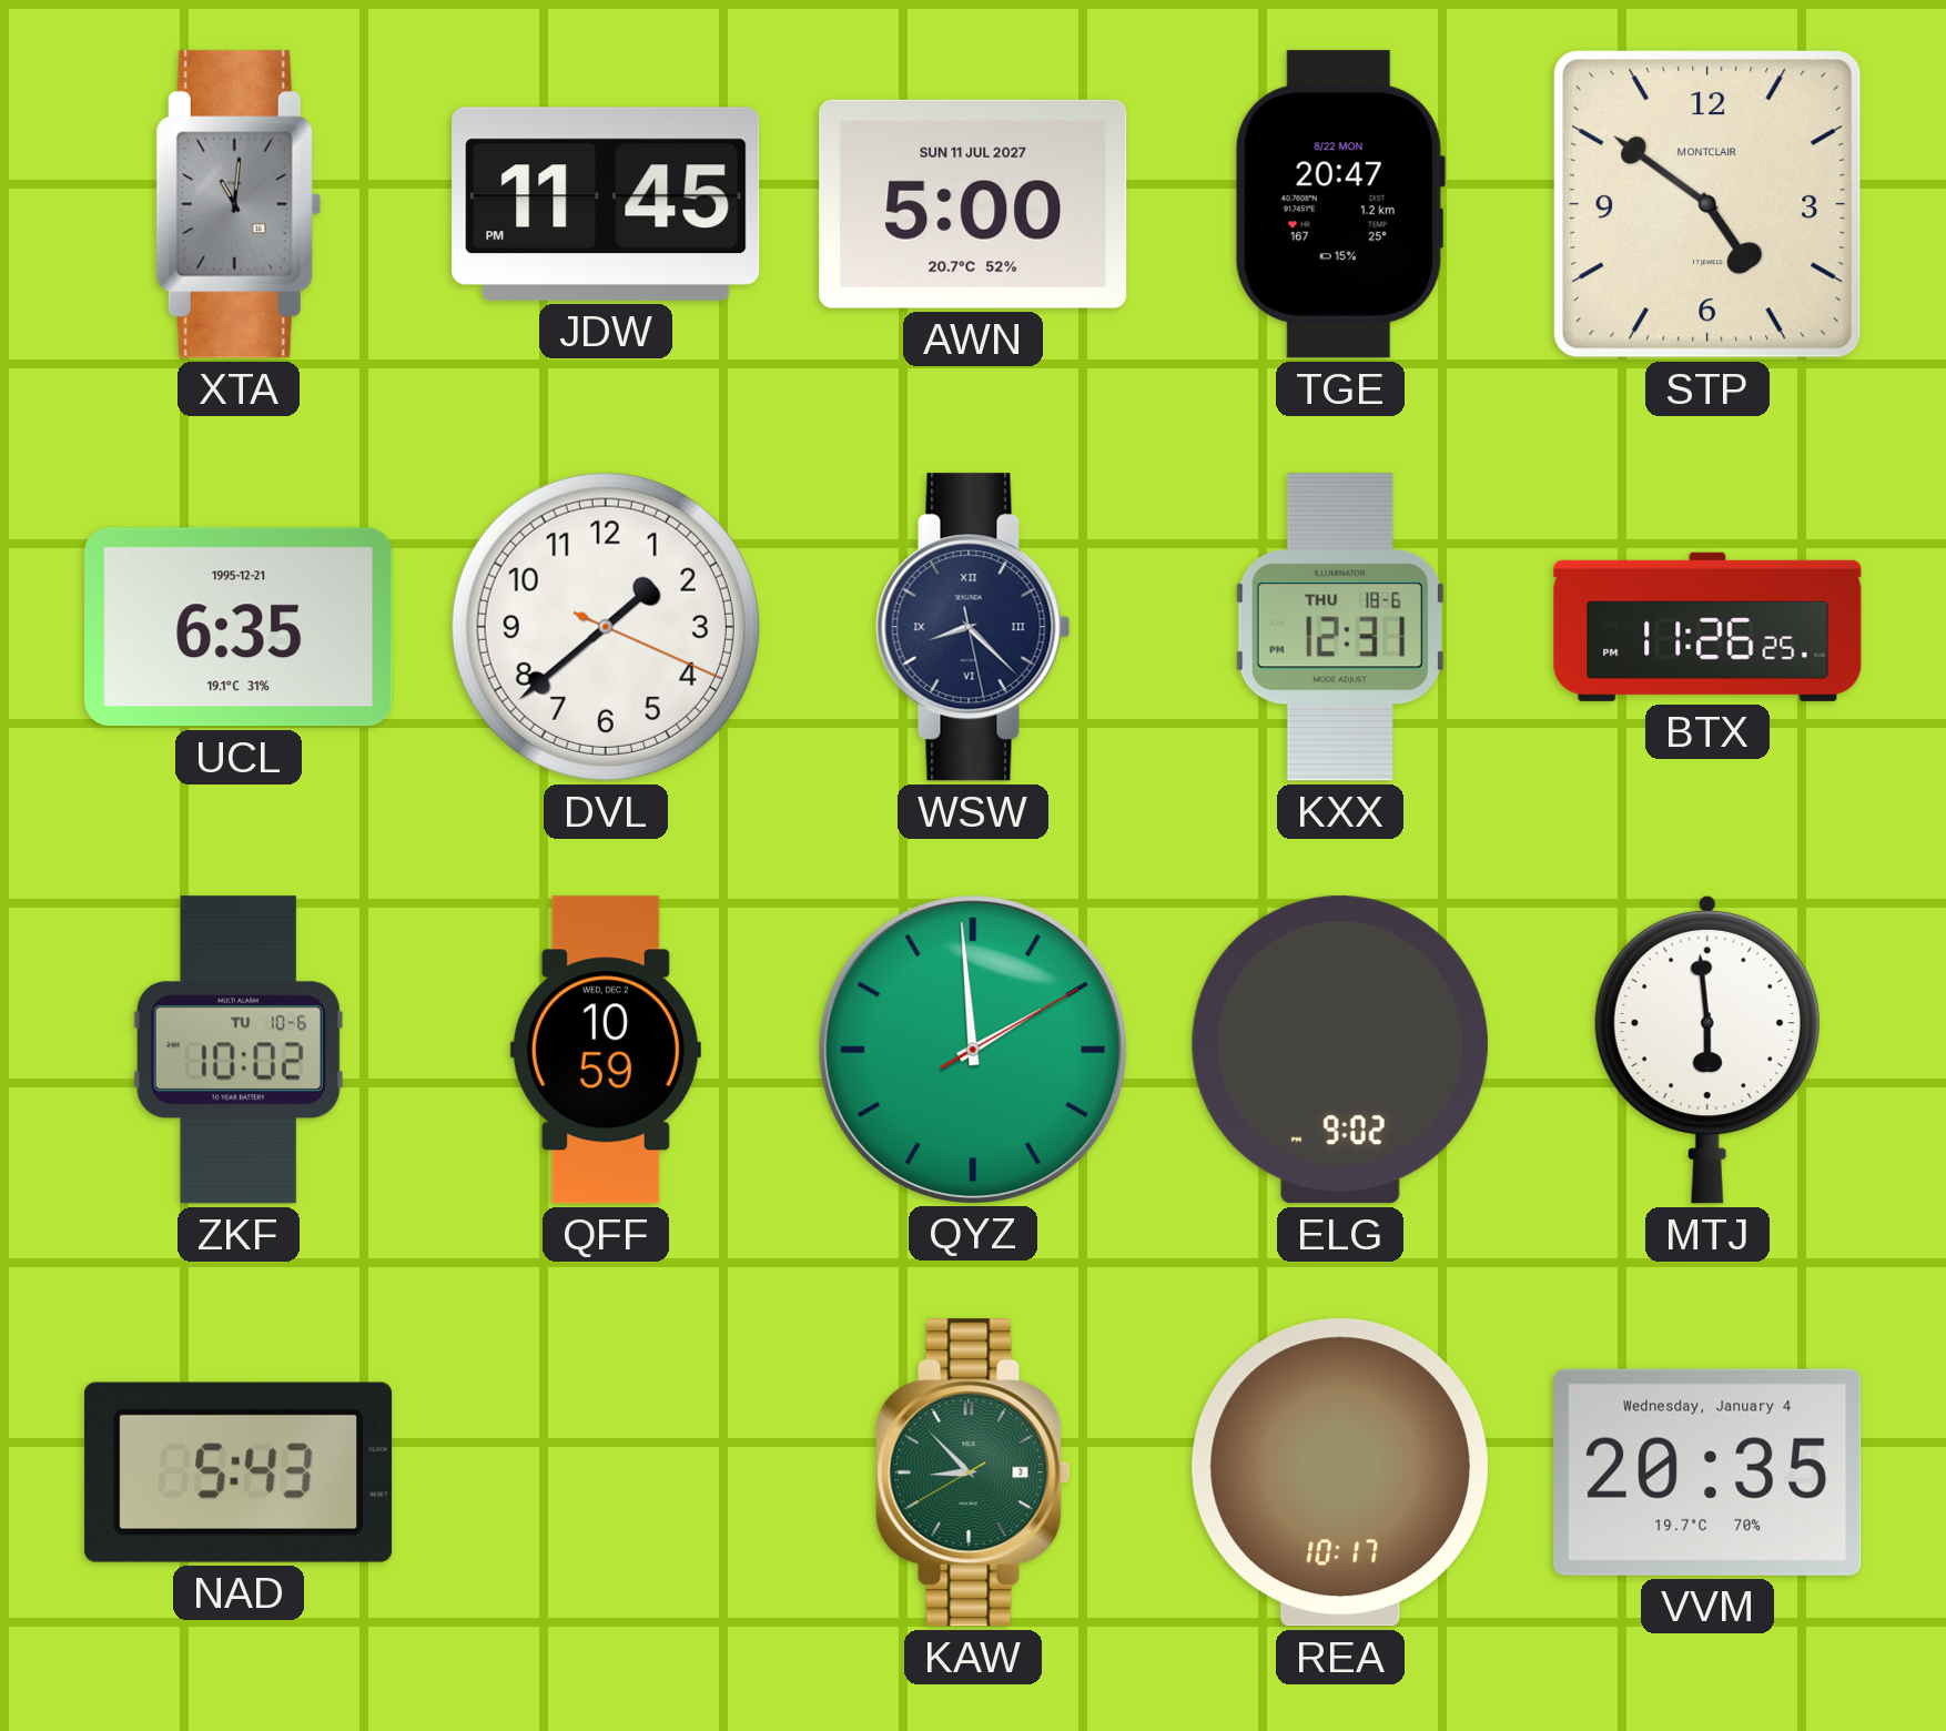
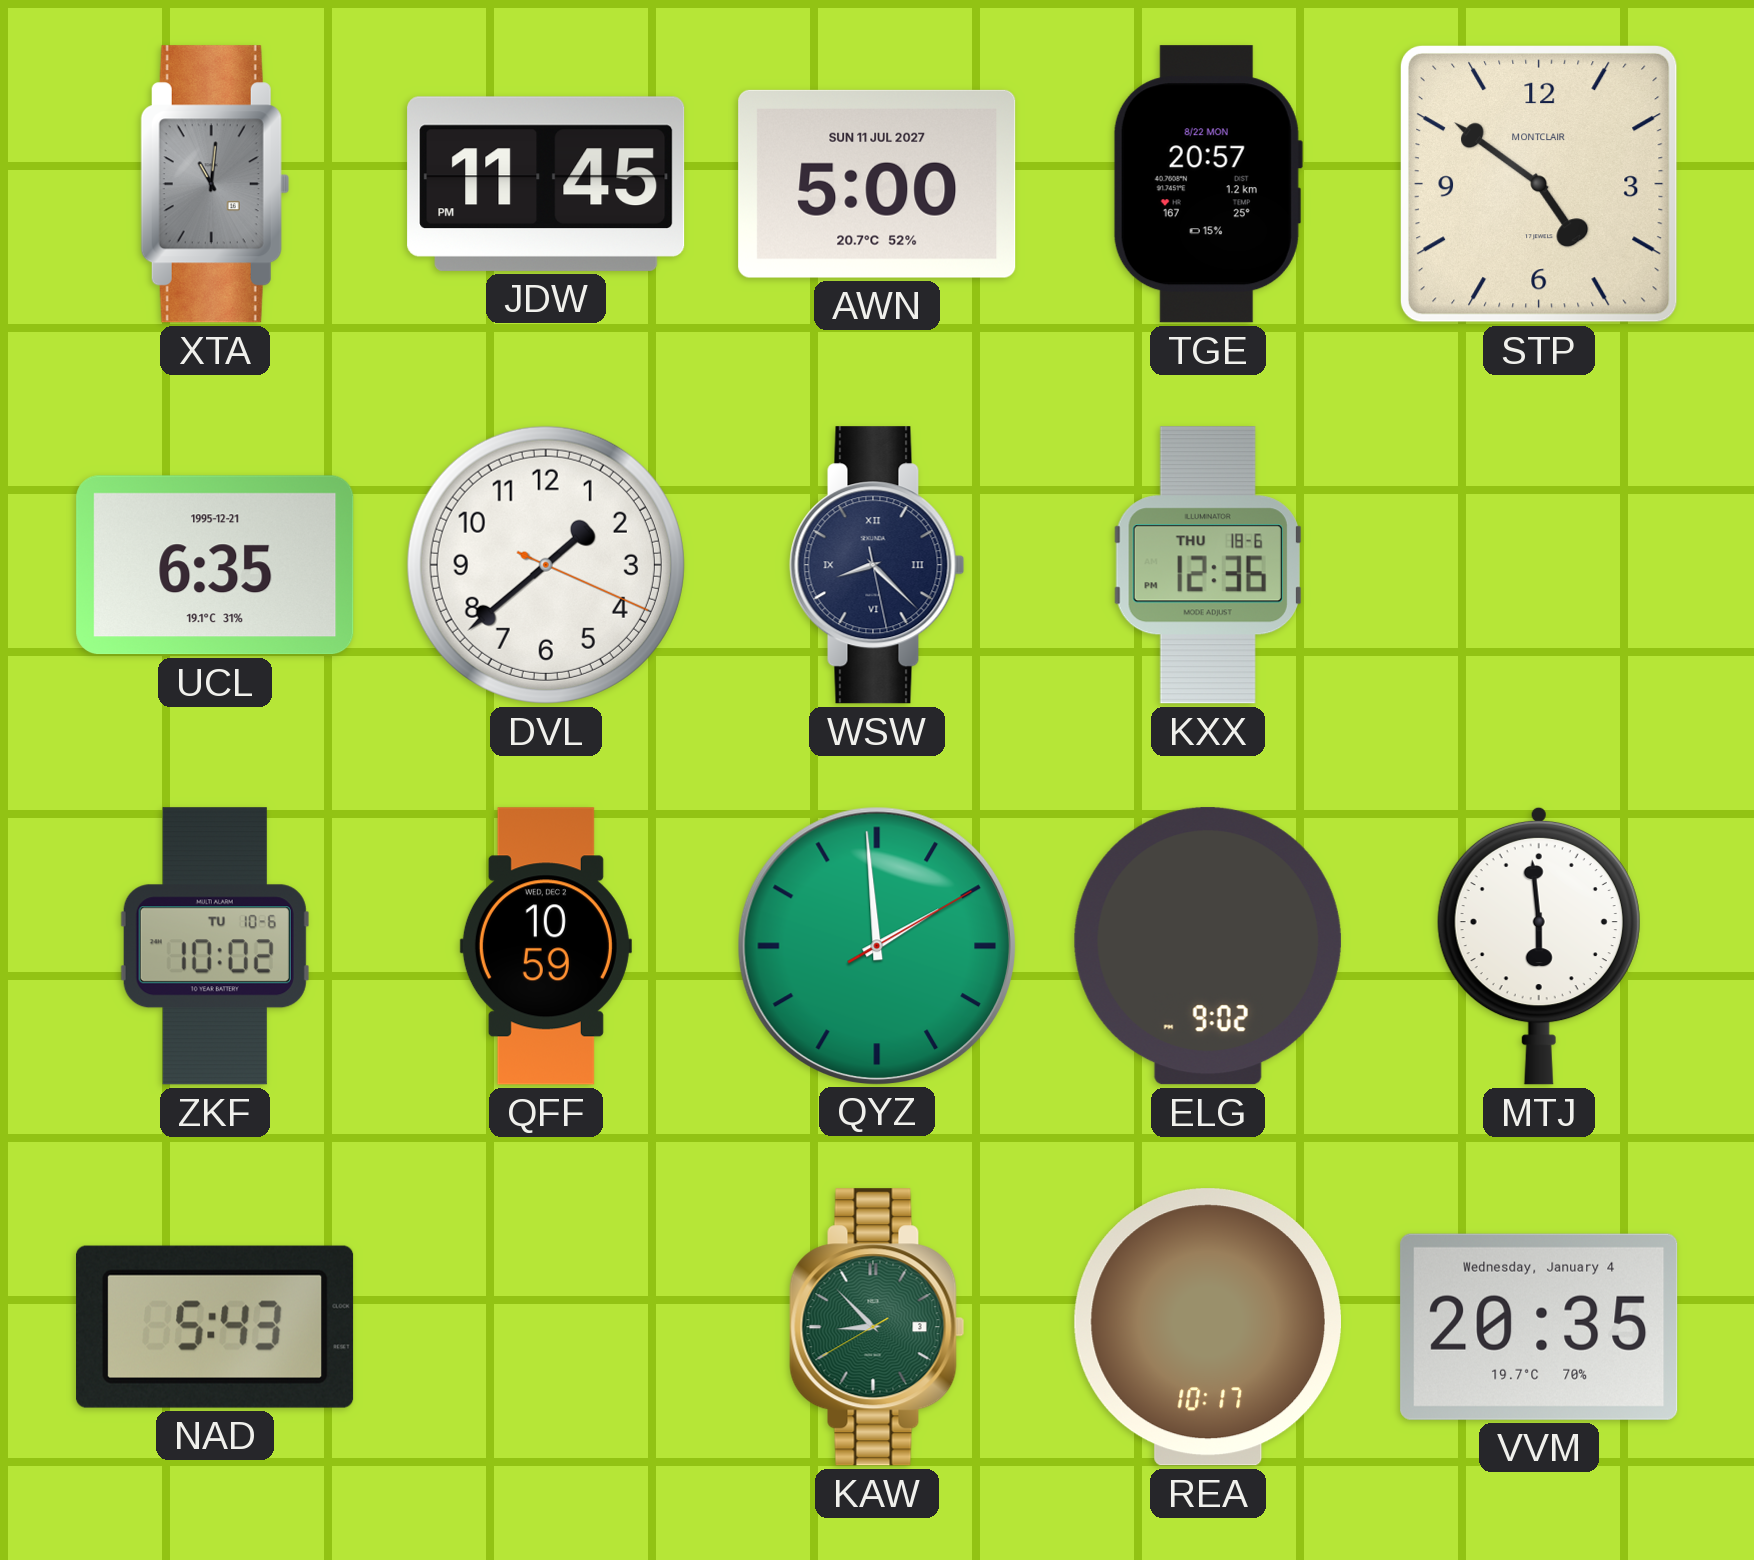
TGE: 20:47 -> 20:57
KXX: 12:31 -> 12:36
BTX: 11:26 -> none
